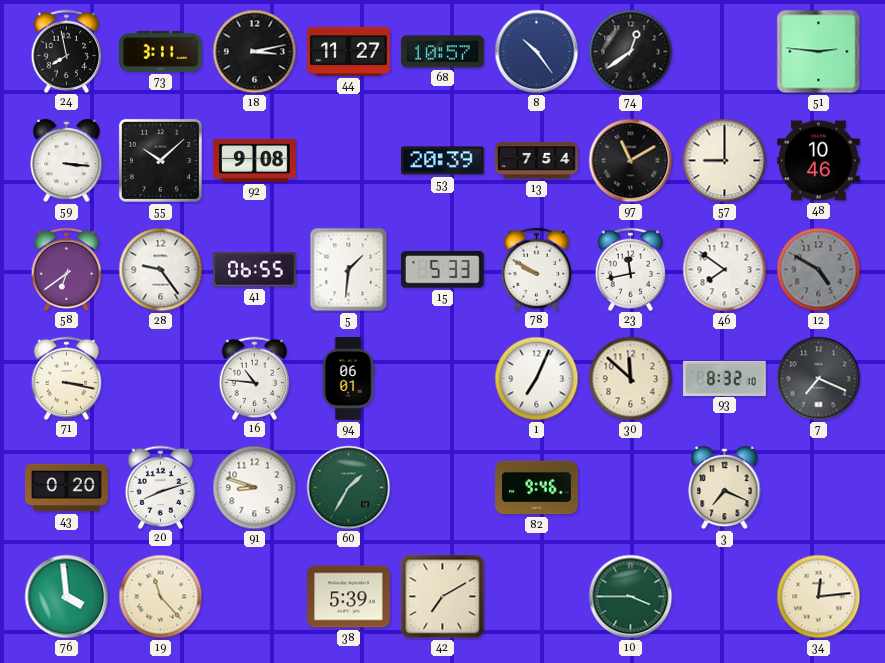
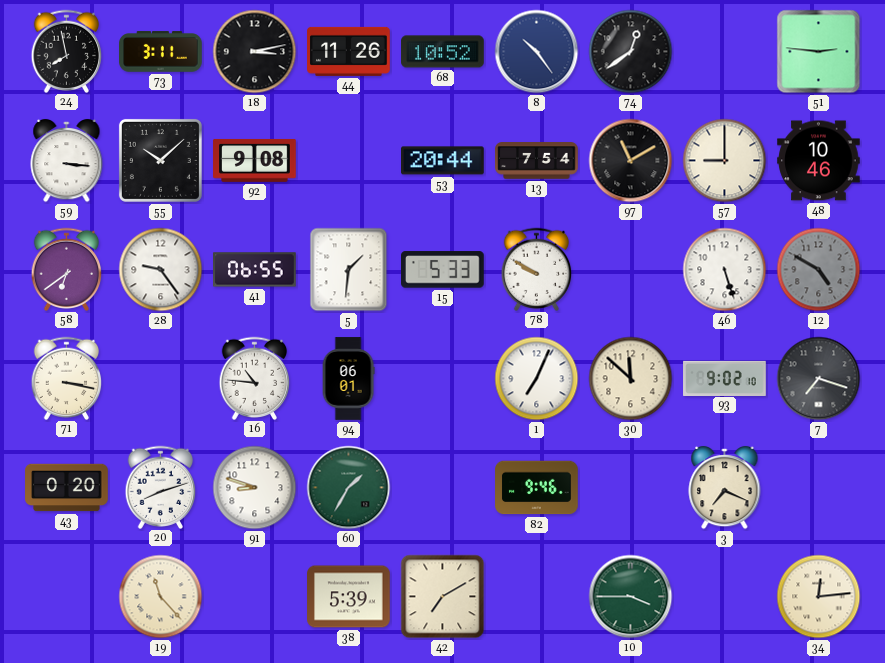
44: 11:27 -> 11:26
68: 10:57 -> 10:52
53: 20:39 -> 20:44
23: 11:43 -> none
46: 7:51 -> 5:27
93: 8:32 -> 9:02
7: 7:19 -> 7:18
76: 3:59 -> none
